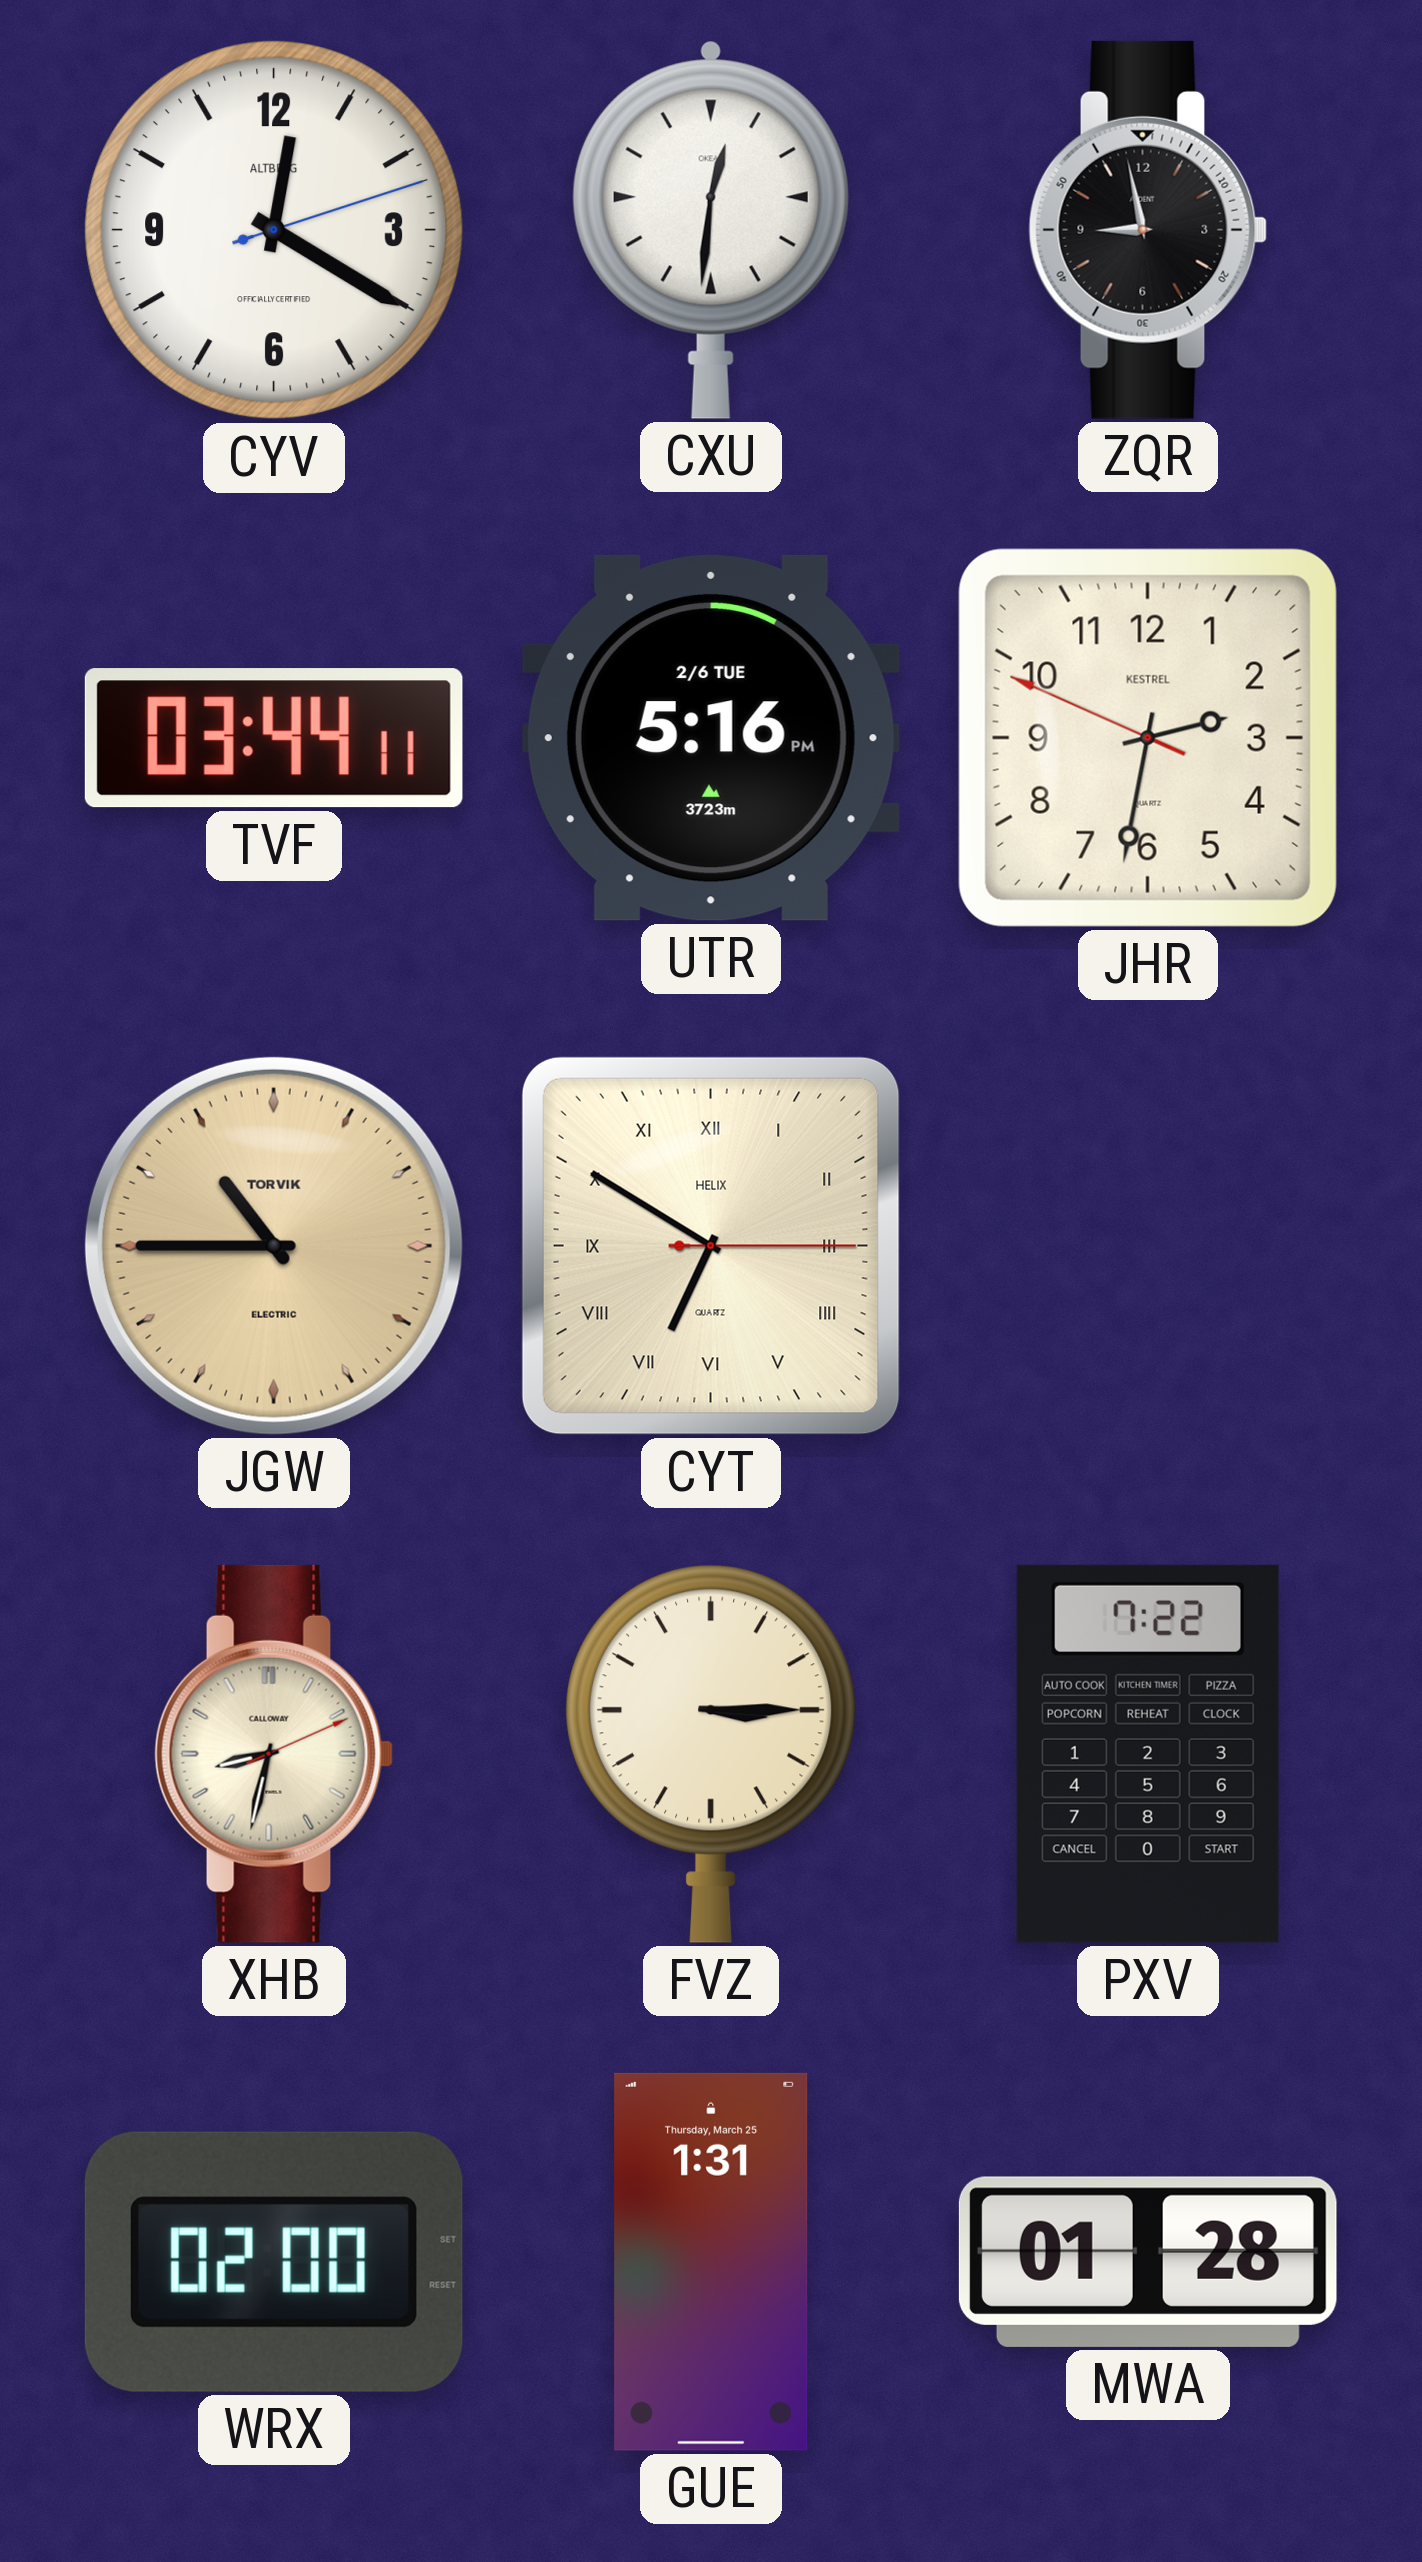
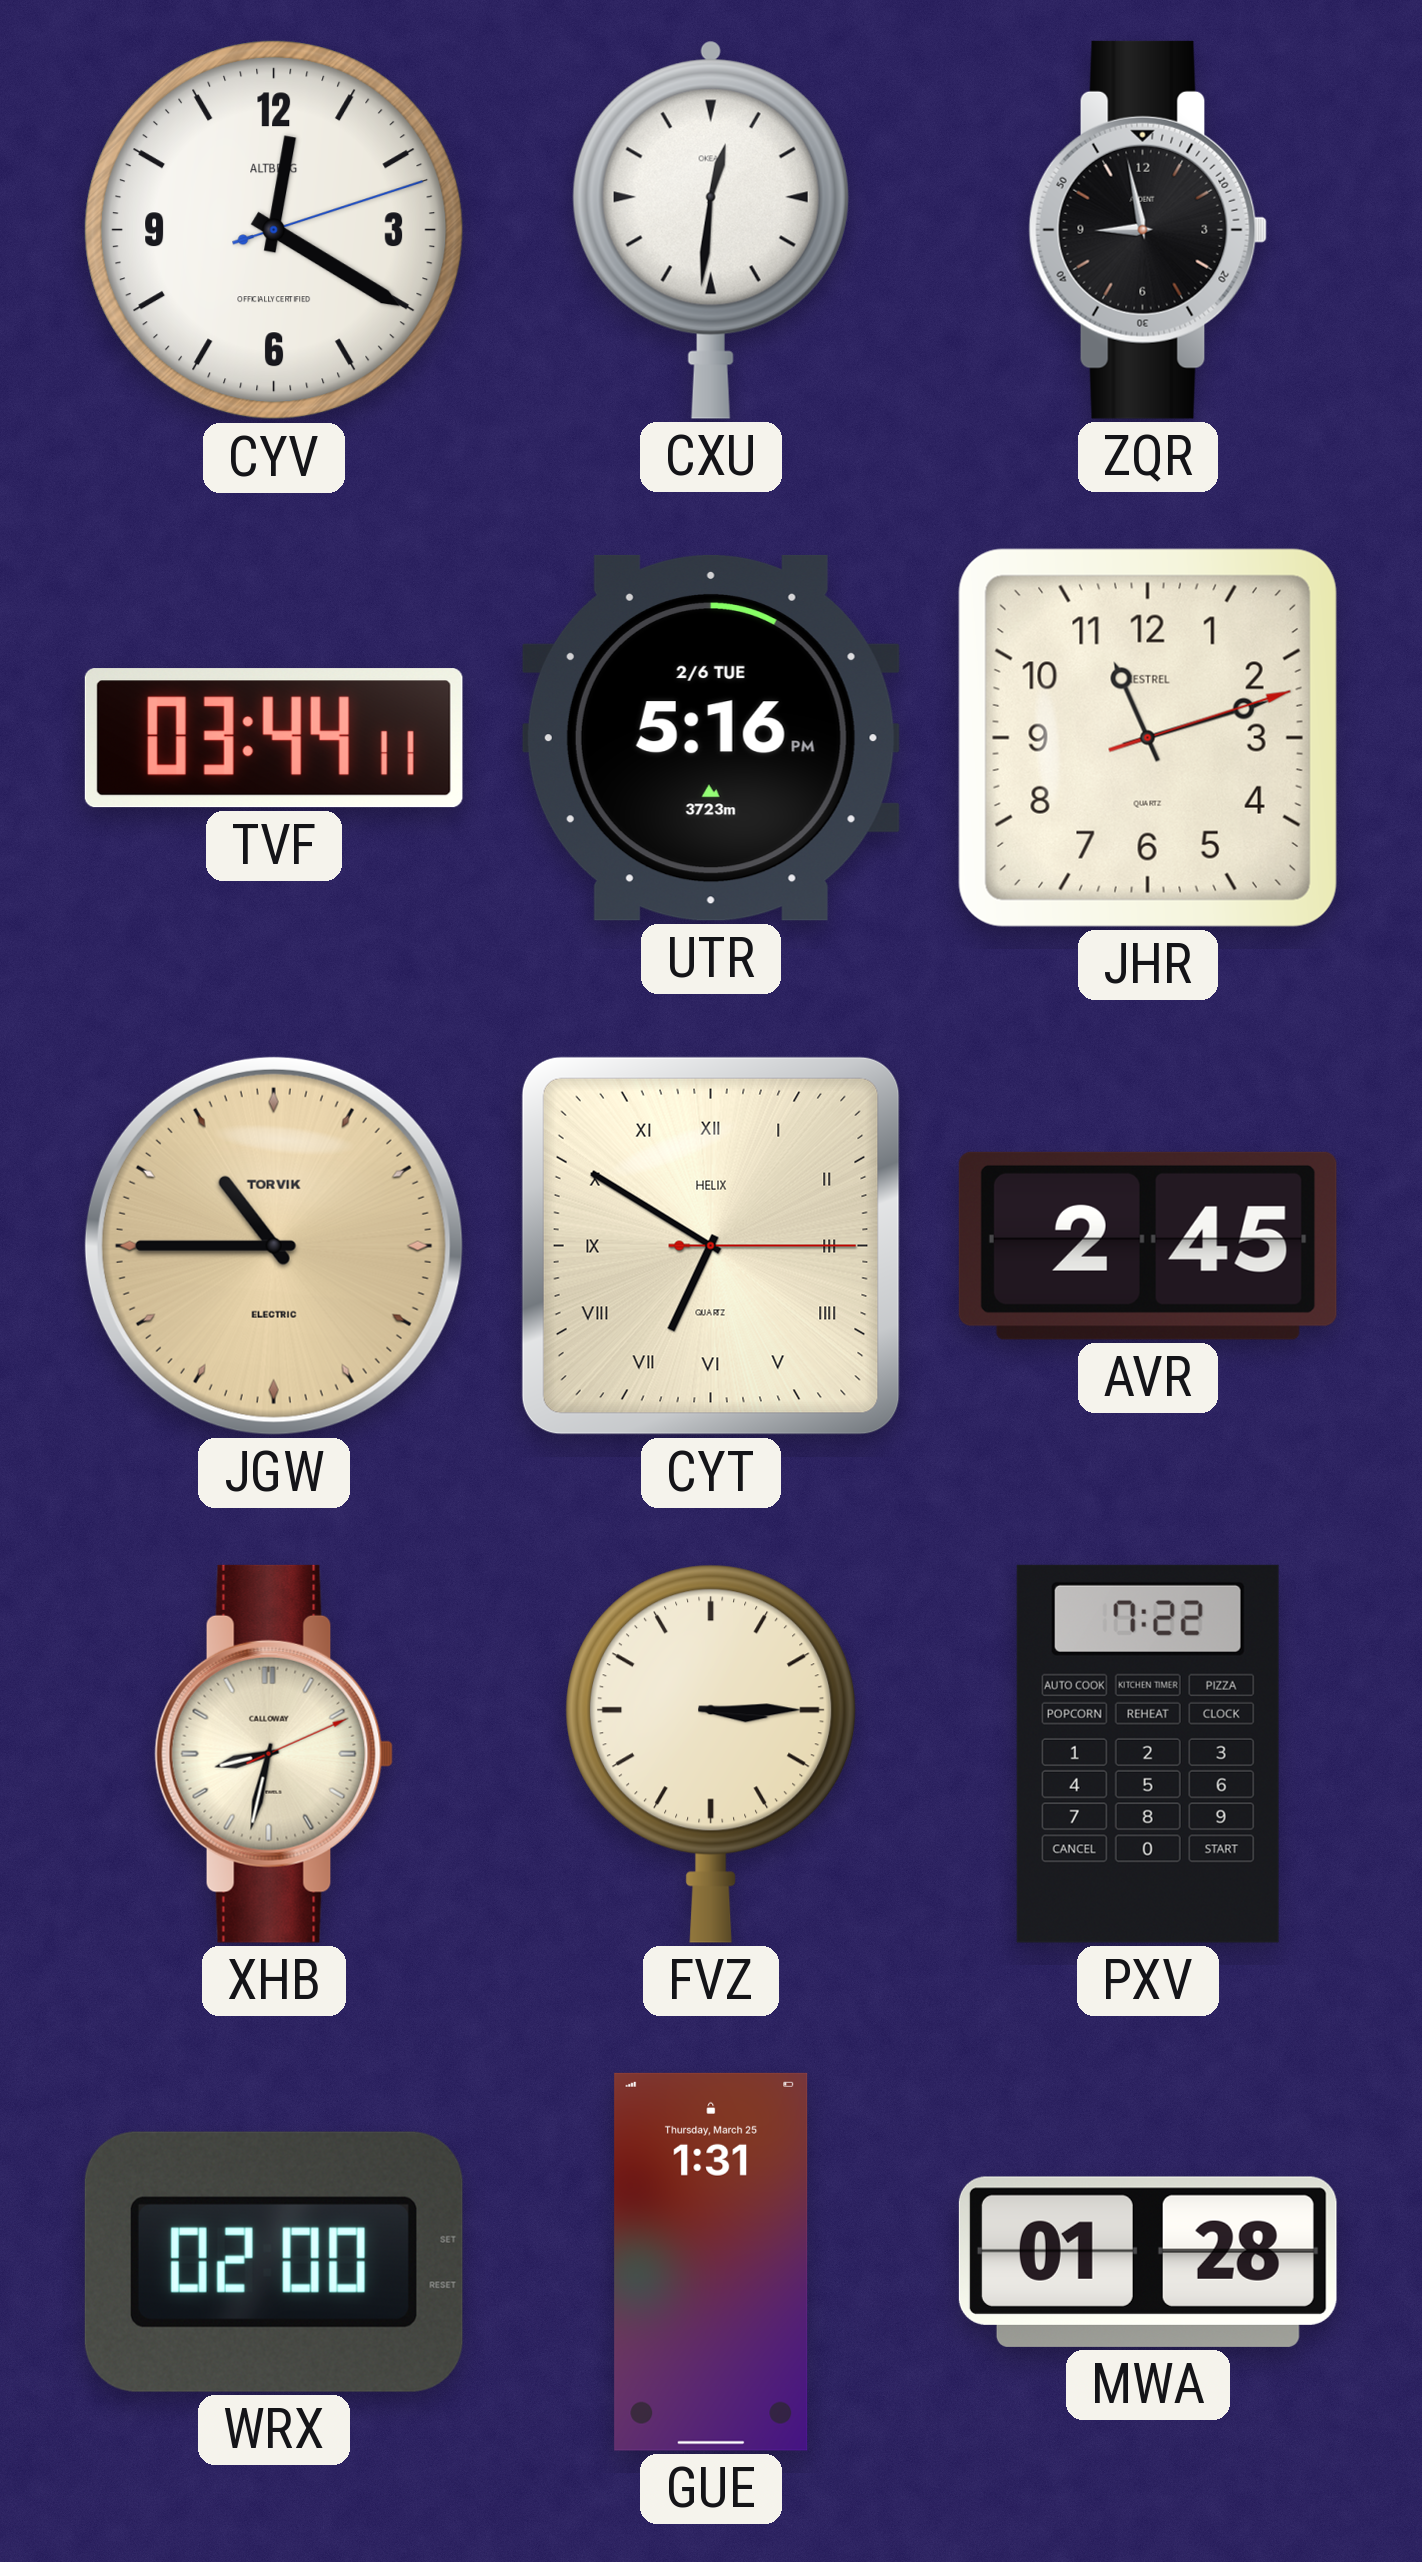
JHR: 2:31 -> 11:12
AVR: none -> 2:45
